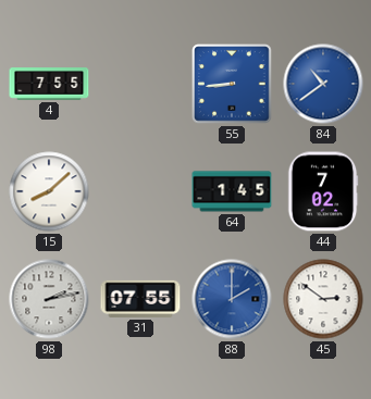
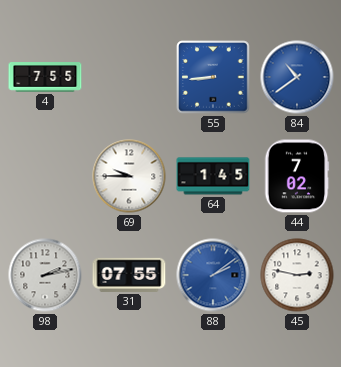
15: 8:08 -> none
69: none -> 9:45
88: 2:00 -> 2:09
45: 2:51 -> 2:47
